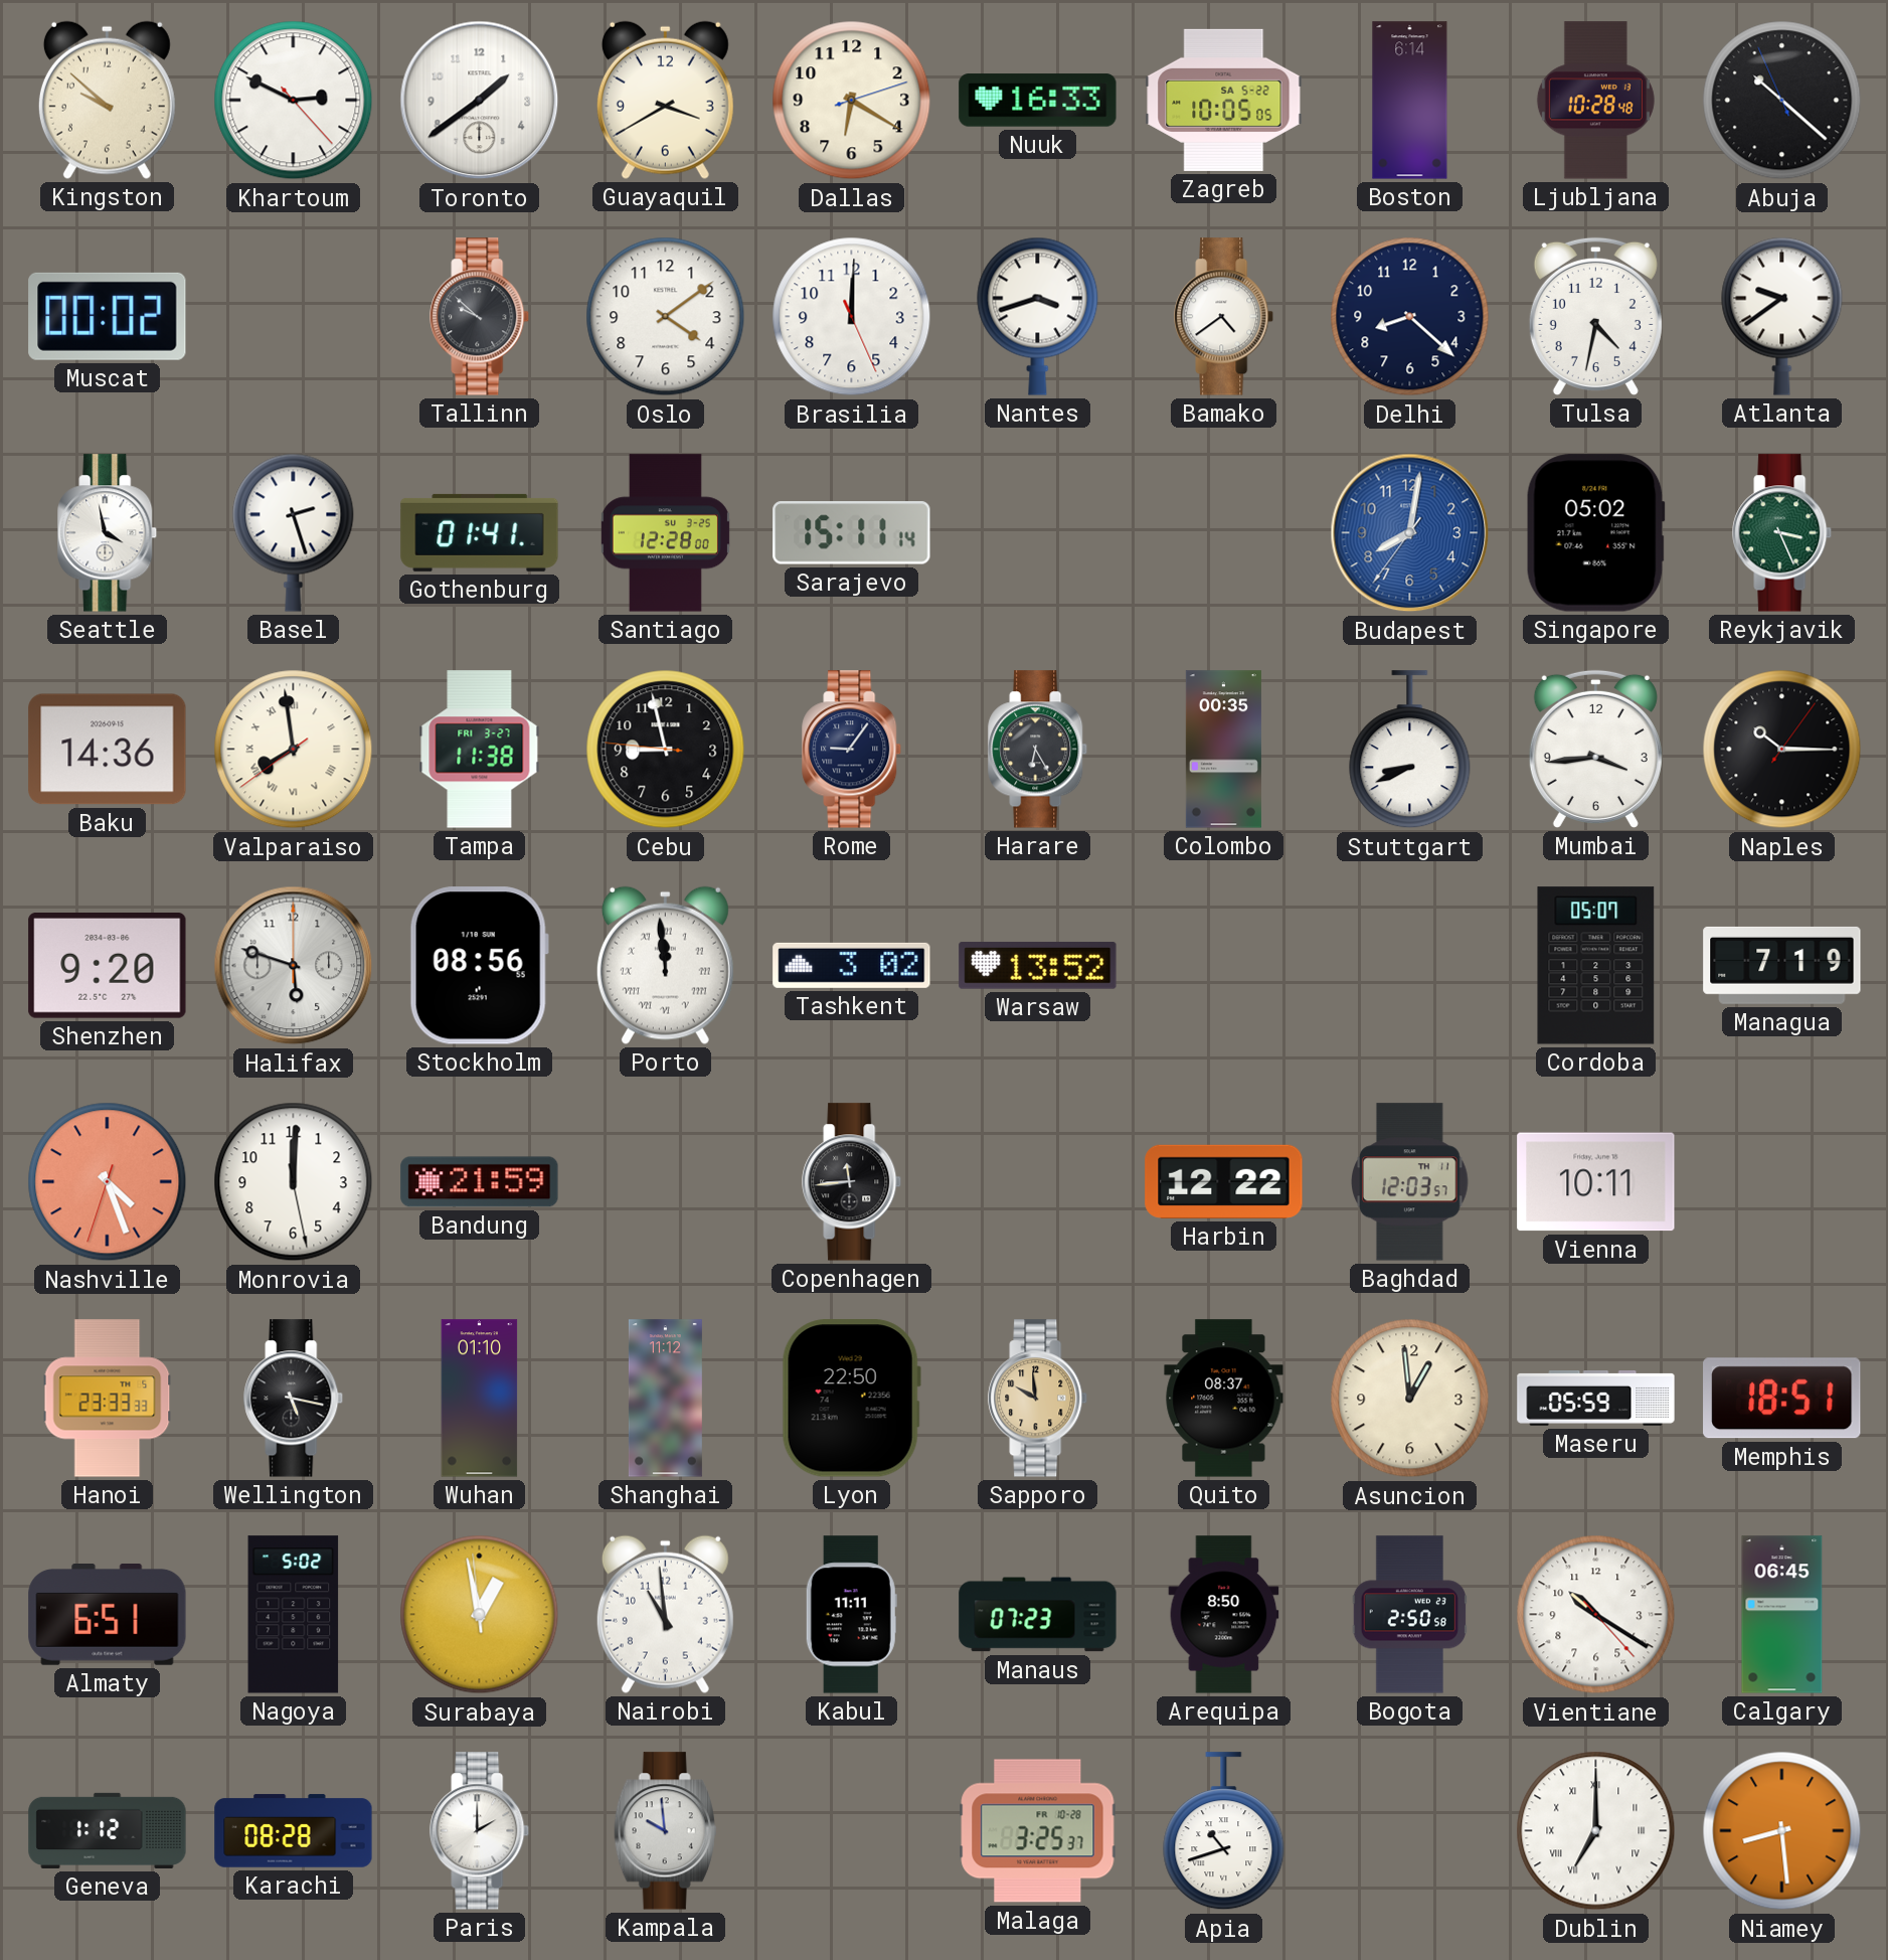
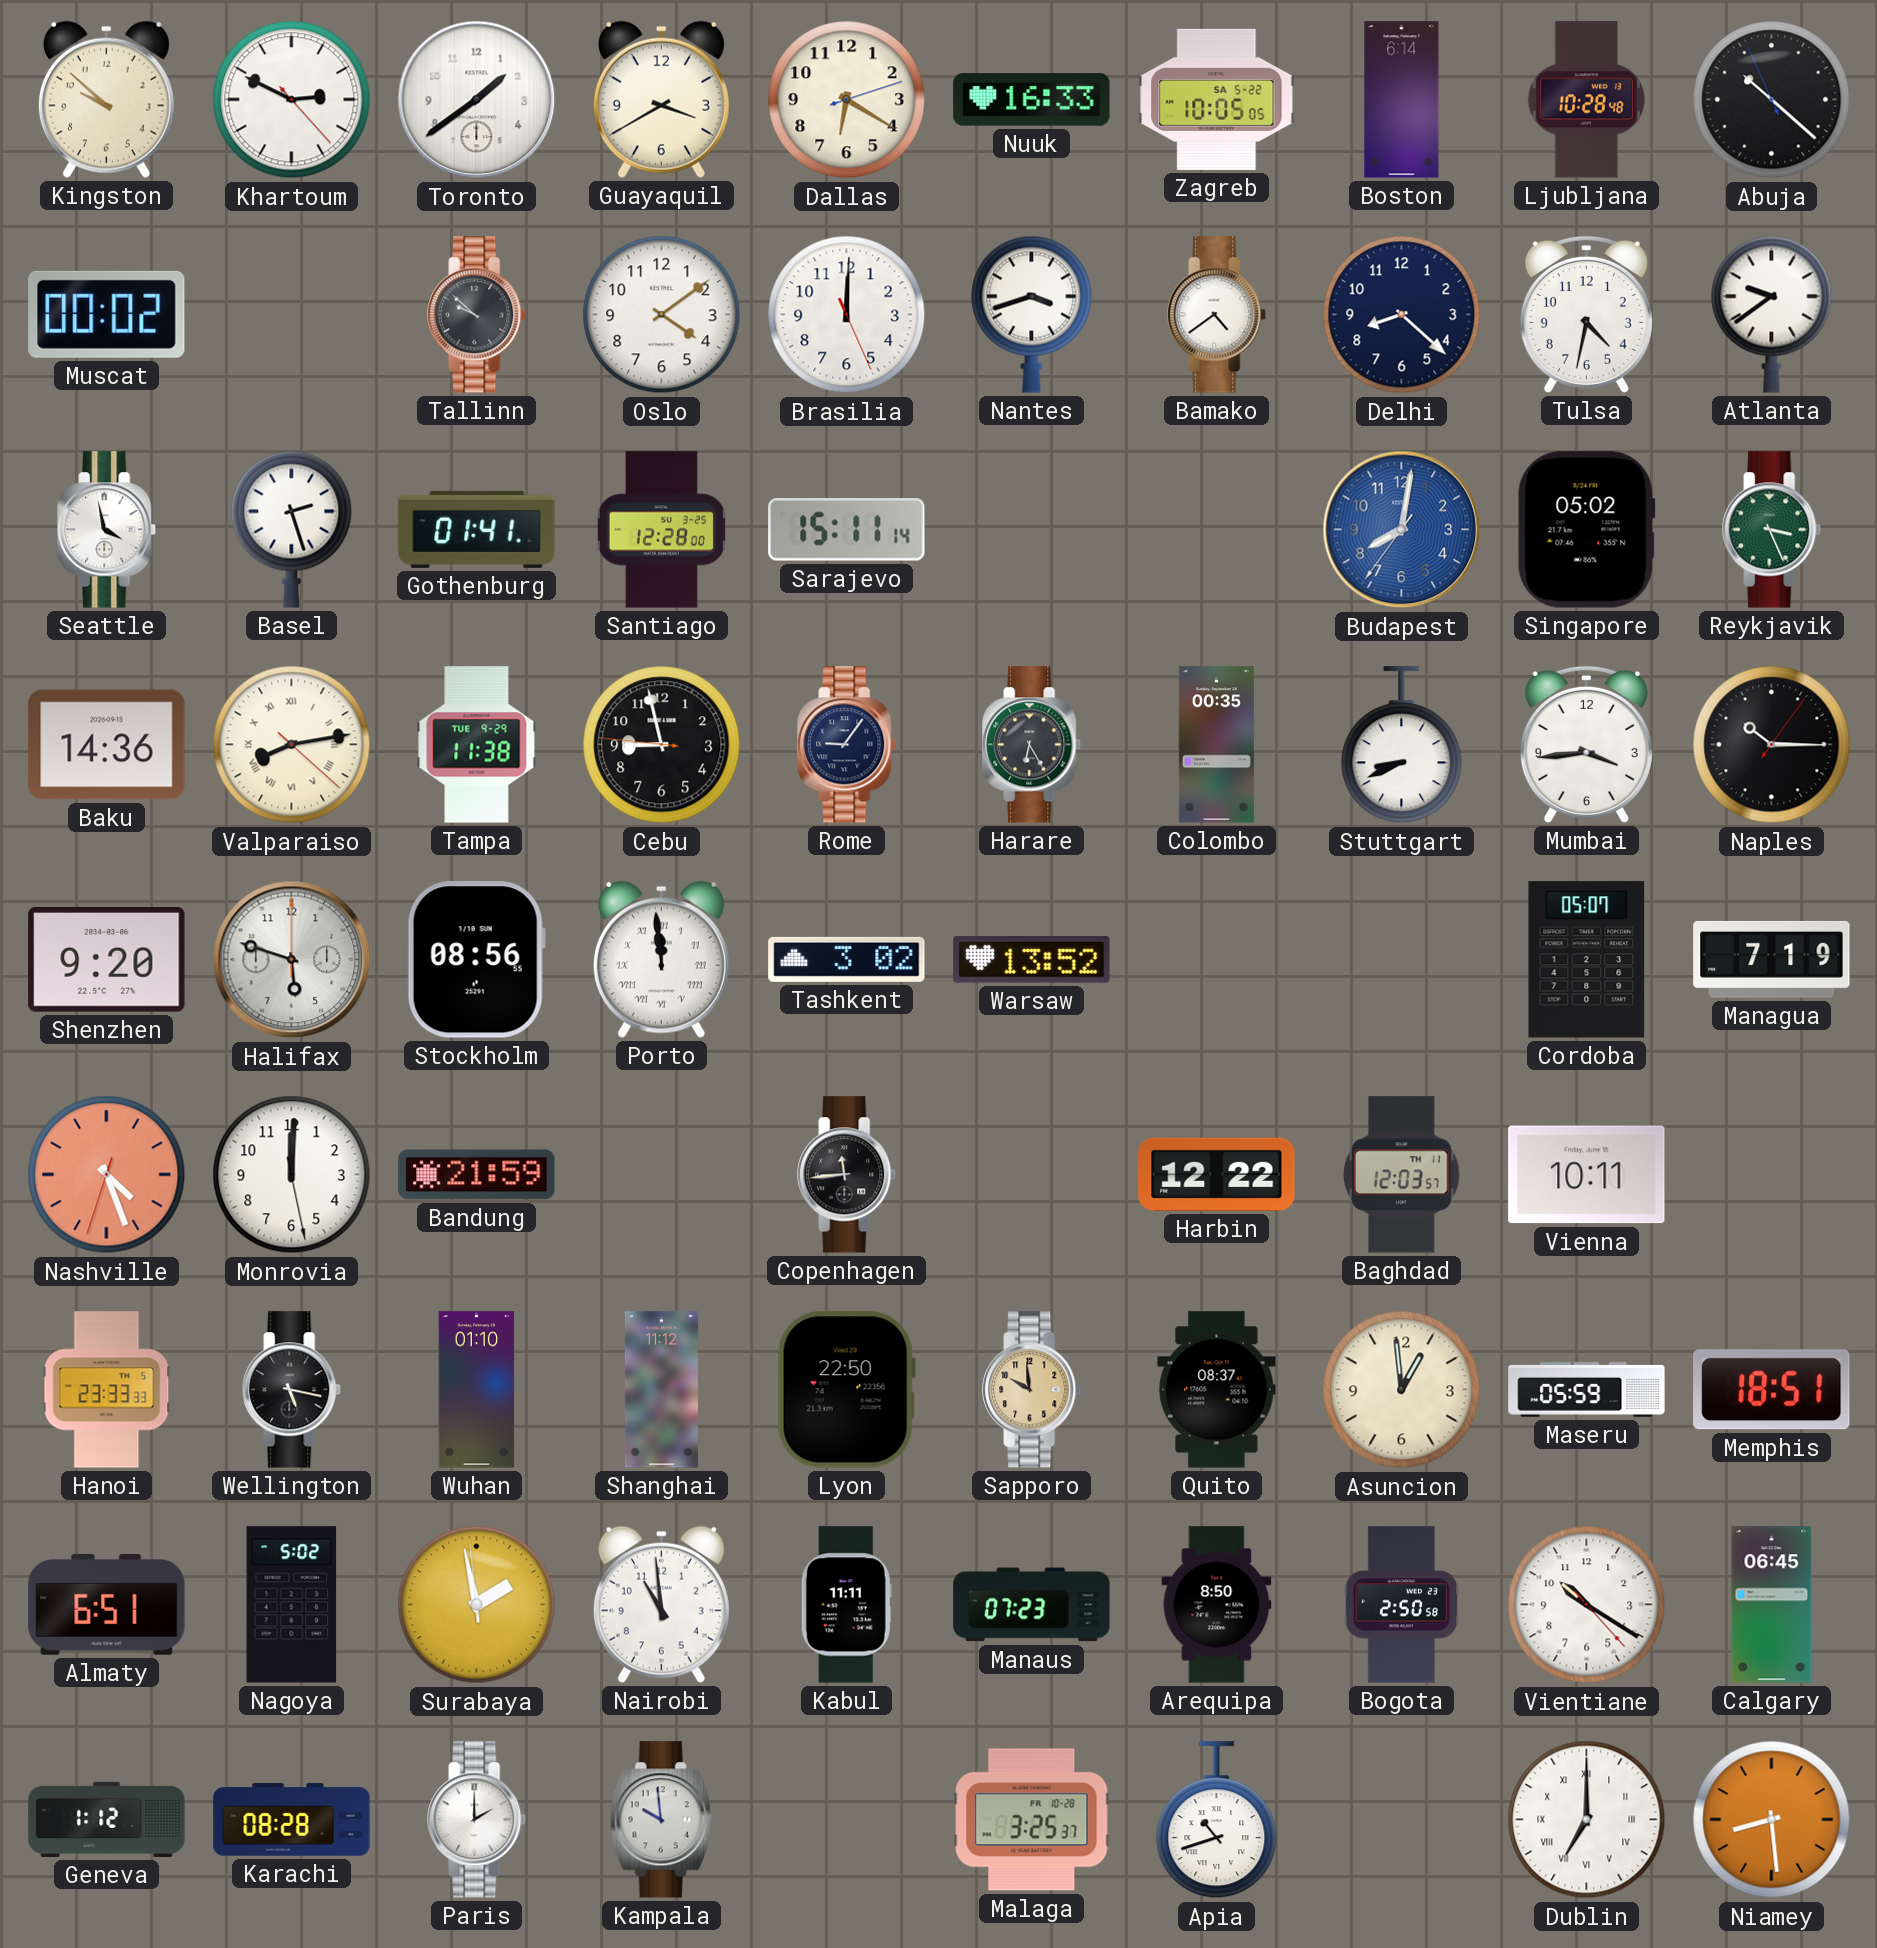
Valparaiso: 7:58 -> 8:13
Tampa date: FRI 3-27 -> TUE 9-29
Surabaya: 12:57 -> 1:57
